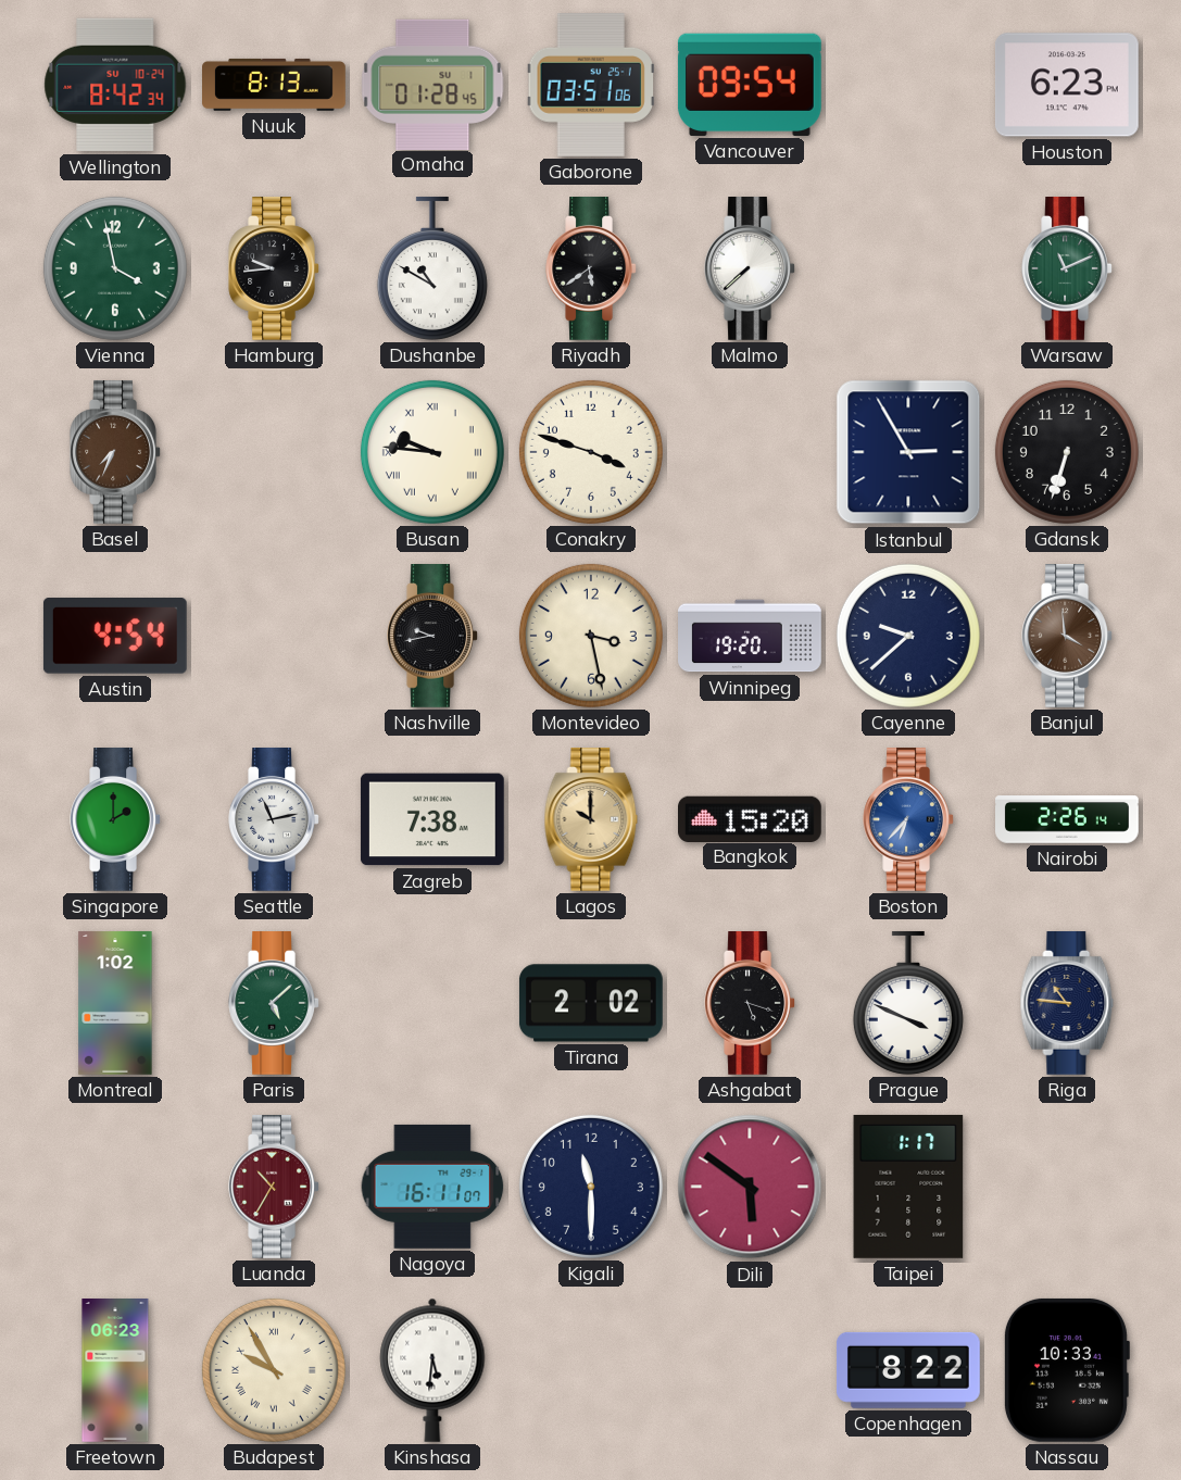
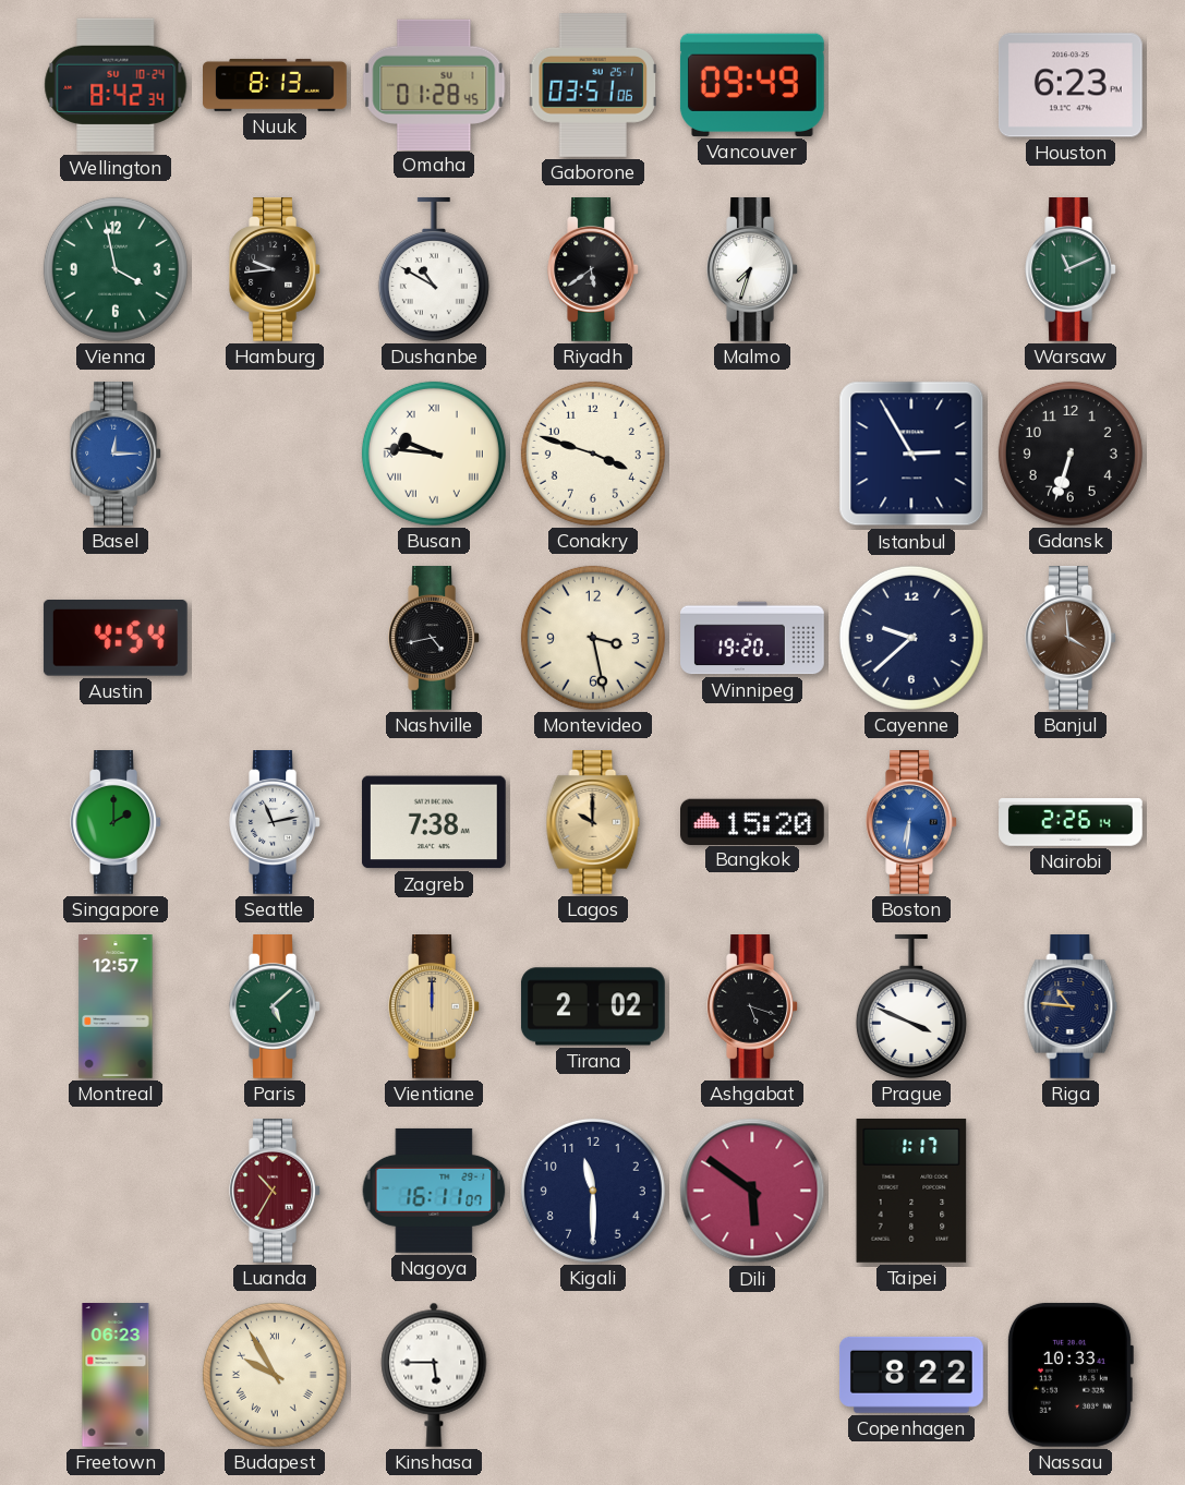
Vancouver: 09:54 -> 09:49
Malmo: 7:38 -> 7:33
Basel: 7:34 -> 12:15
Basel dial: brown -> blue
Nashville: 9:43 -> 4:43
Boston: 6:37 -> 6:31
Montreal: 1:02 -> 12:57
Vientiane: none -> 12:00
Kinshasa: 5:31 -> 5:45
